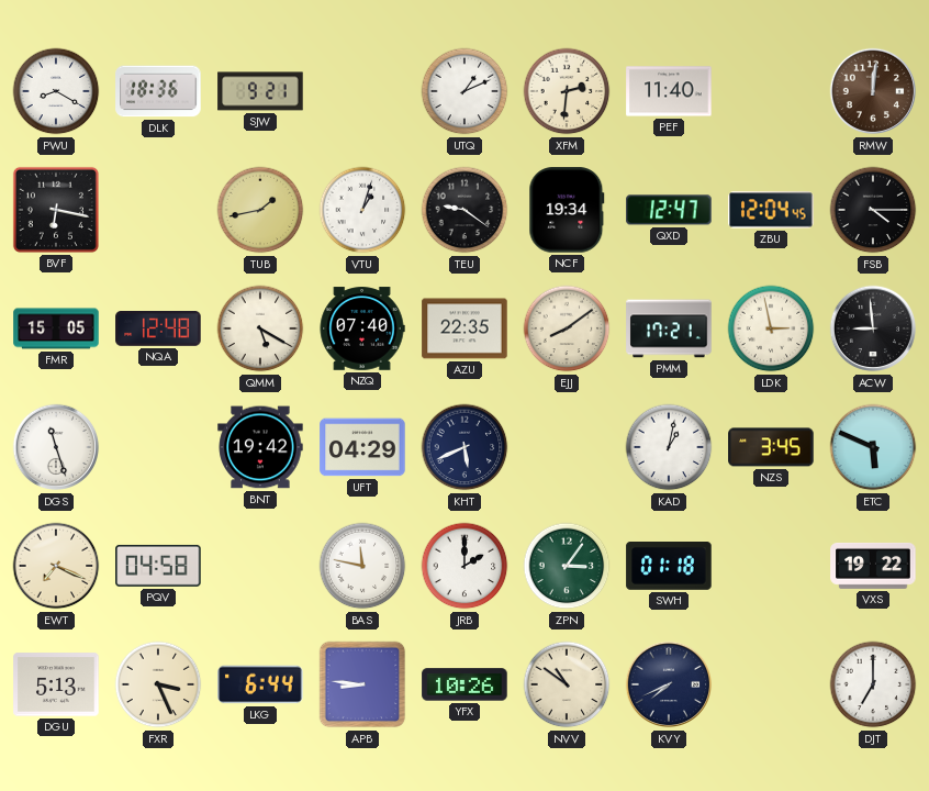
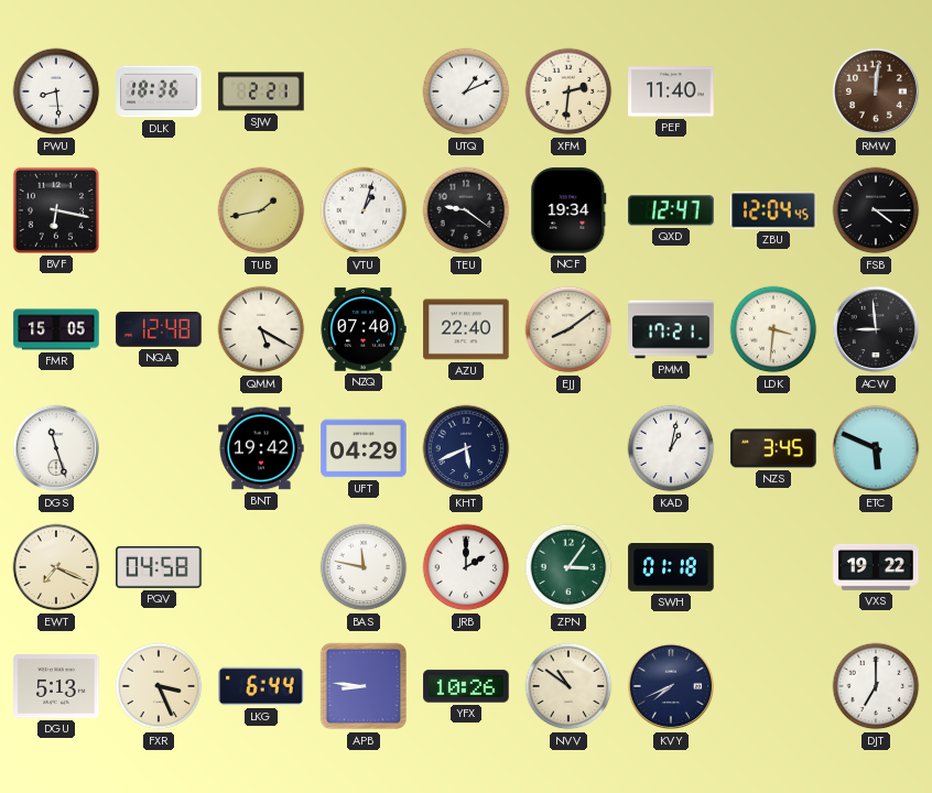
PWU: 8:20 -> 8:29
SJW: 9:21 -> 2:21
AZU: 22:35 -> 22:40
LDK: 2:58 -> 3:31
